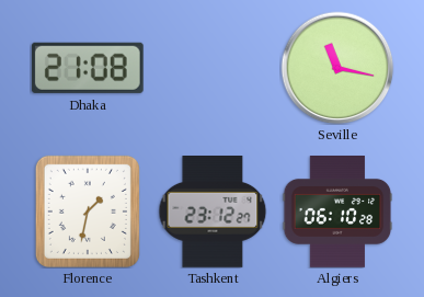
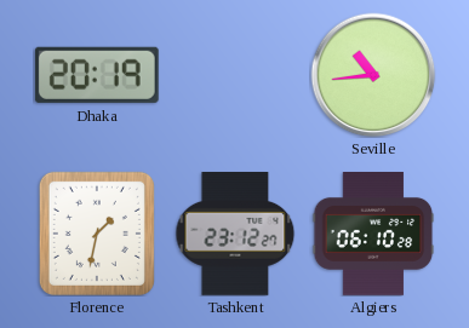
Dhaka: 21:08 -> 20:19
Seville: 11:17 -> 10:44
